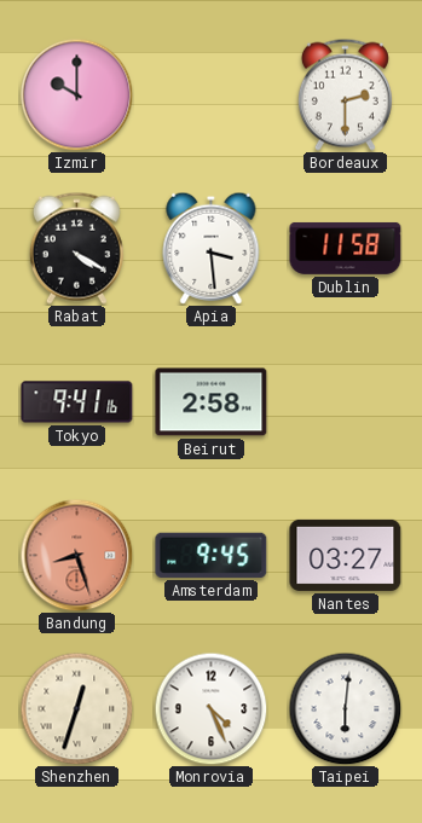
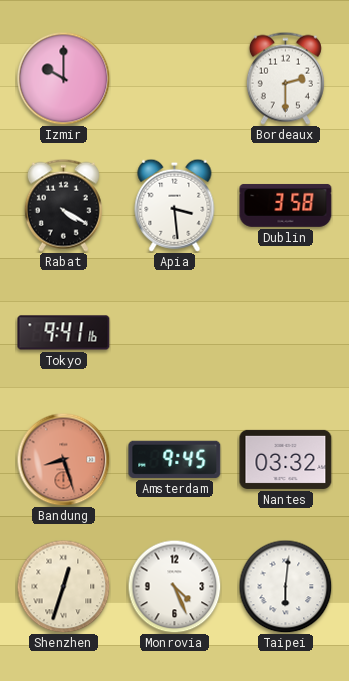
Dublin: 11:58 -> 3:58
Beirut: 2:58 -> none
Nantes: 03:27 -> 03:32
